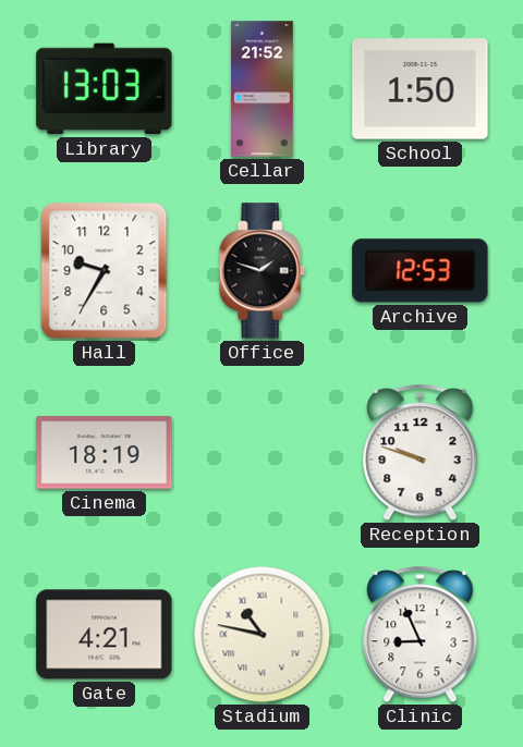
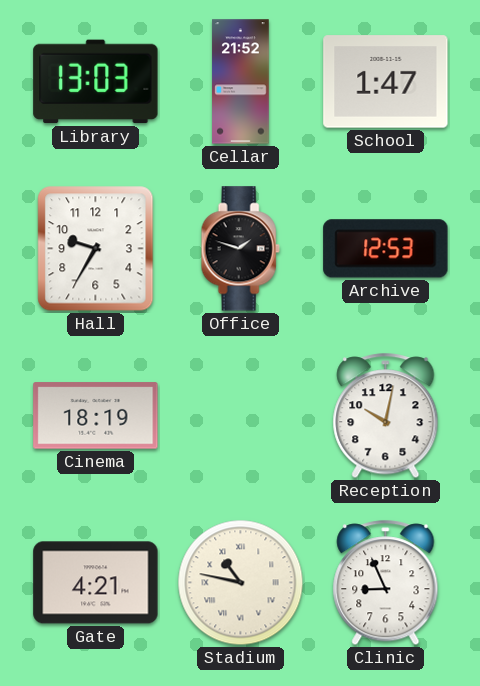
School: 1:50 -> 1:47
Reception: 9:48 -> 10:02
